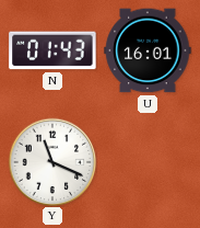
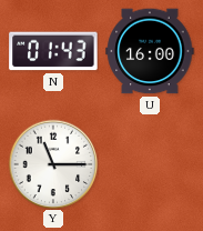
U: 16:01 -> 16:00
Y: 11:19 -> 11:15
